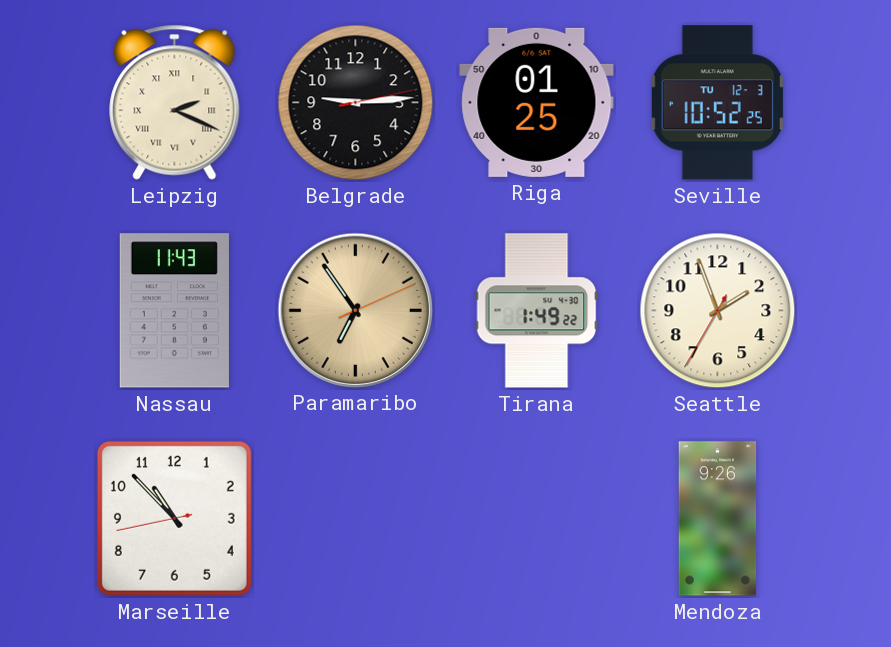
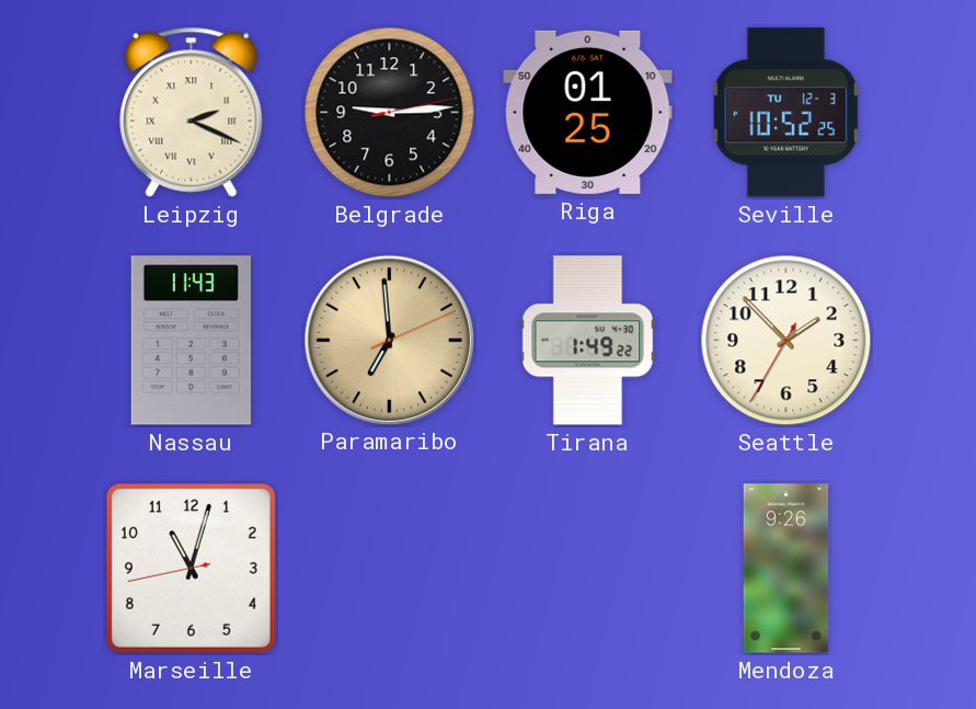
Paramaribo: 6:54 -> 6:59
Seattle: 1:56 -> 1:52
Marseille: 10:52 -> 11:02
